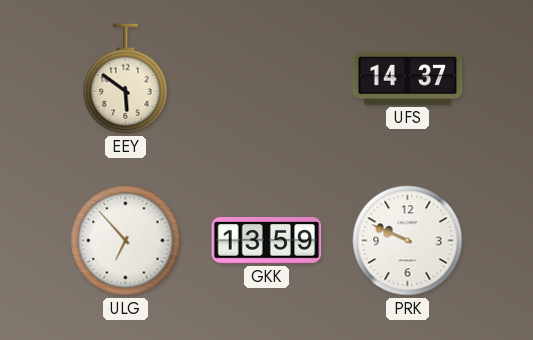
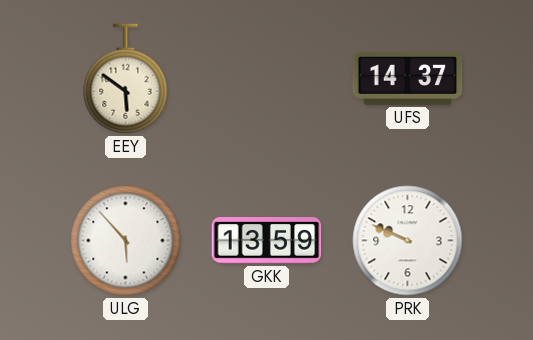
ULG: 6:53 -> 5:53
